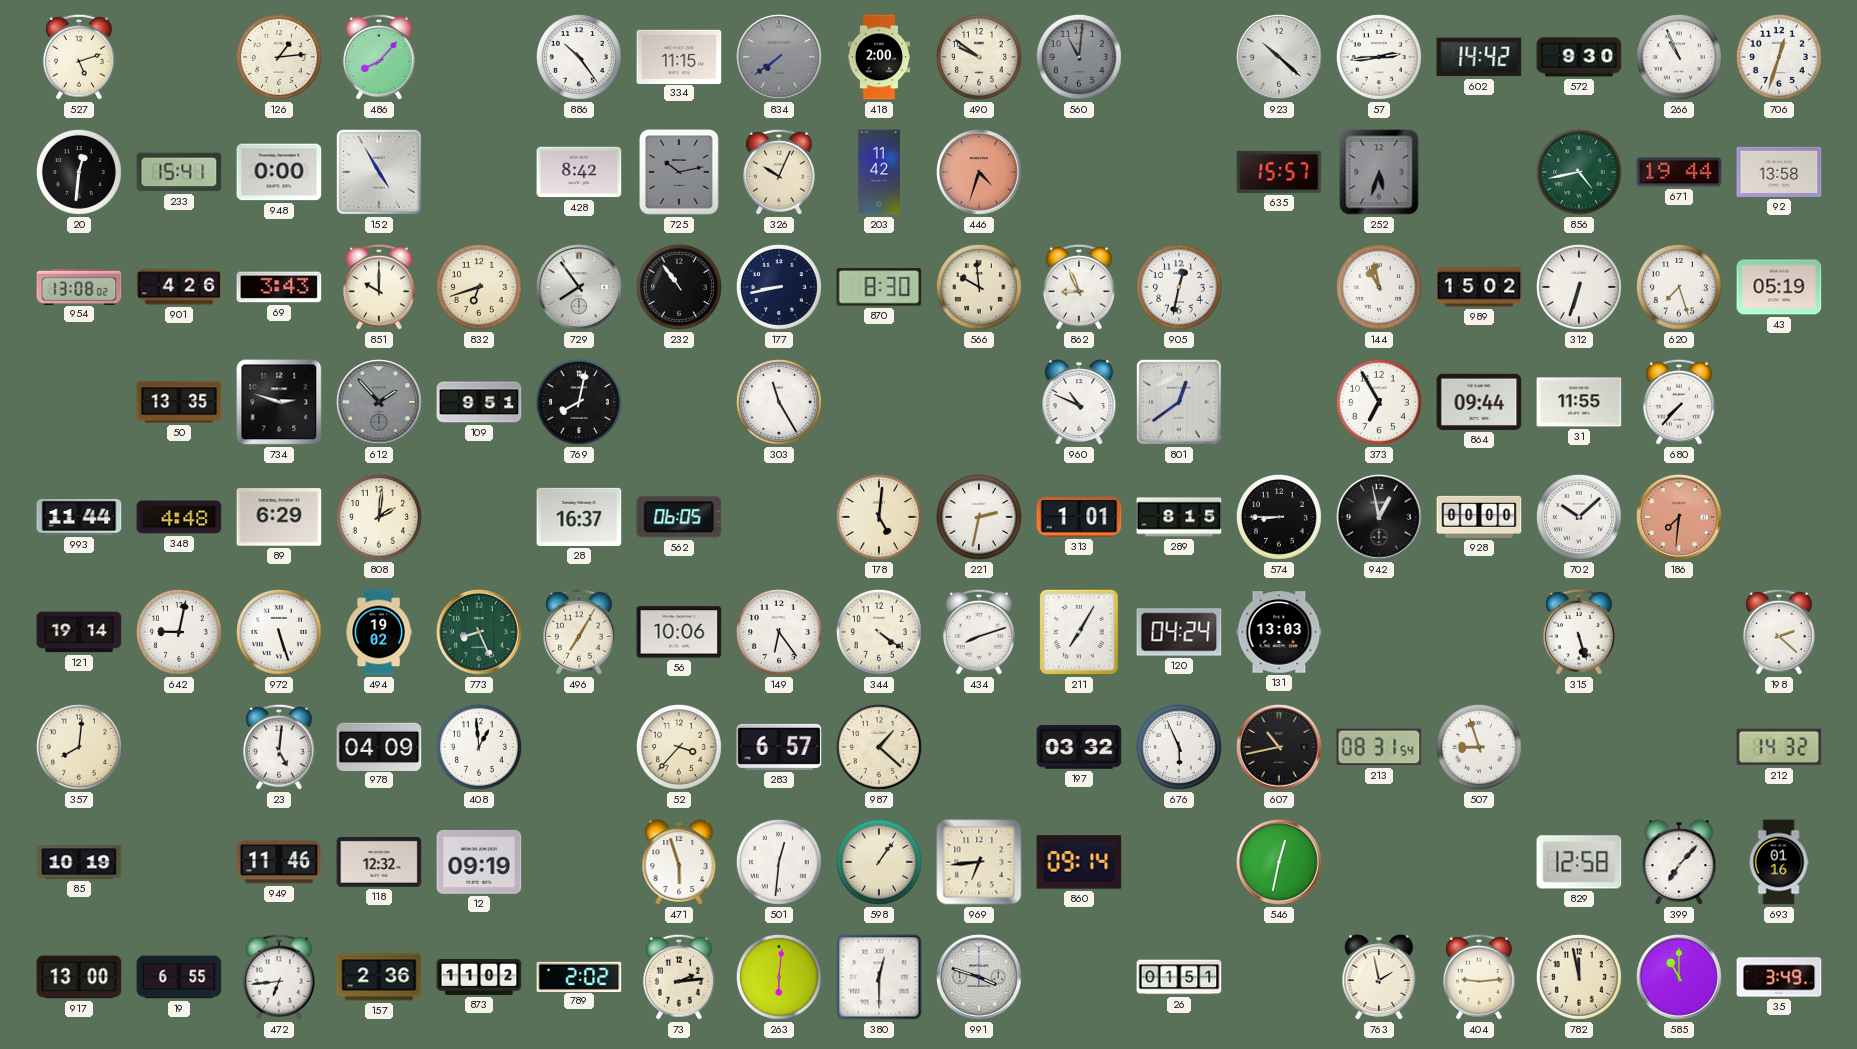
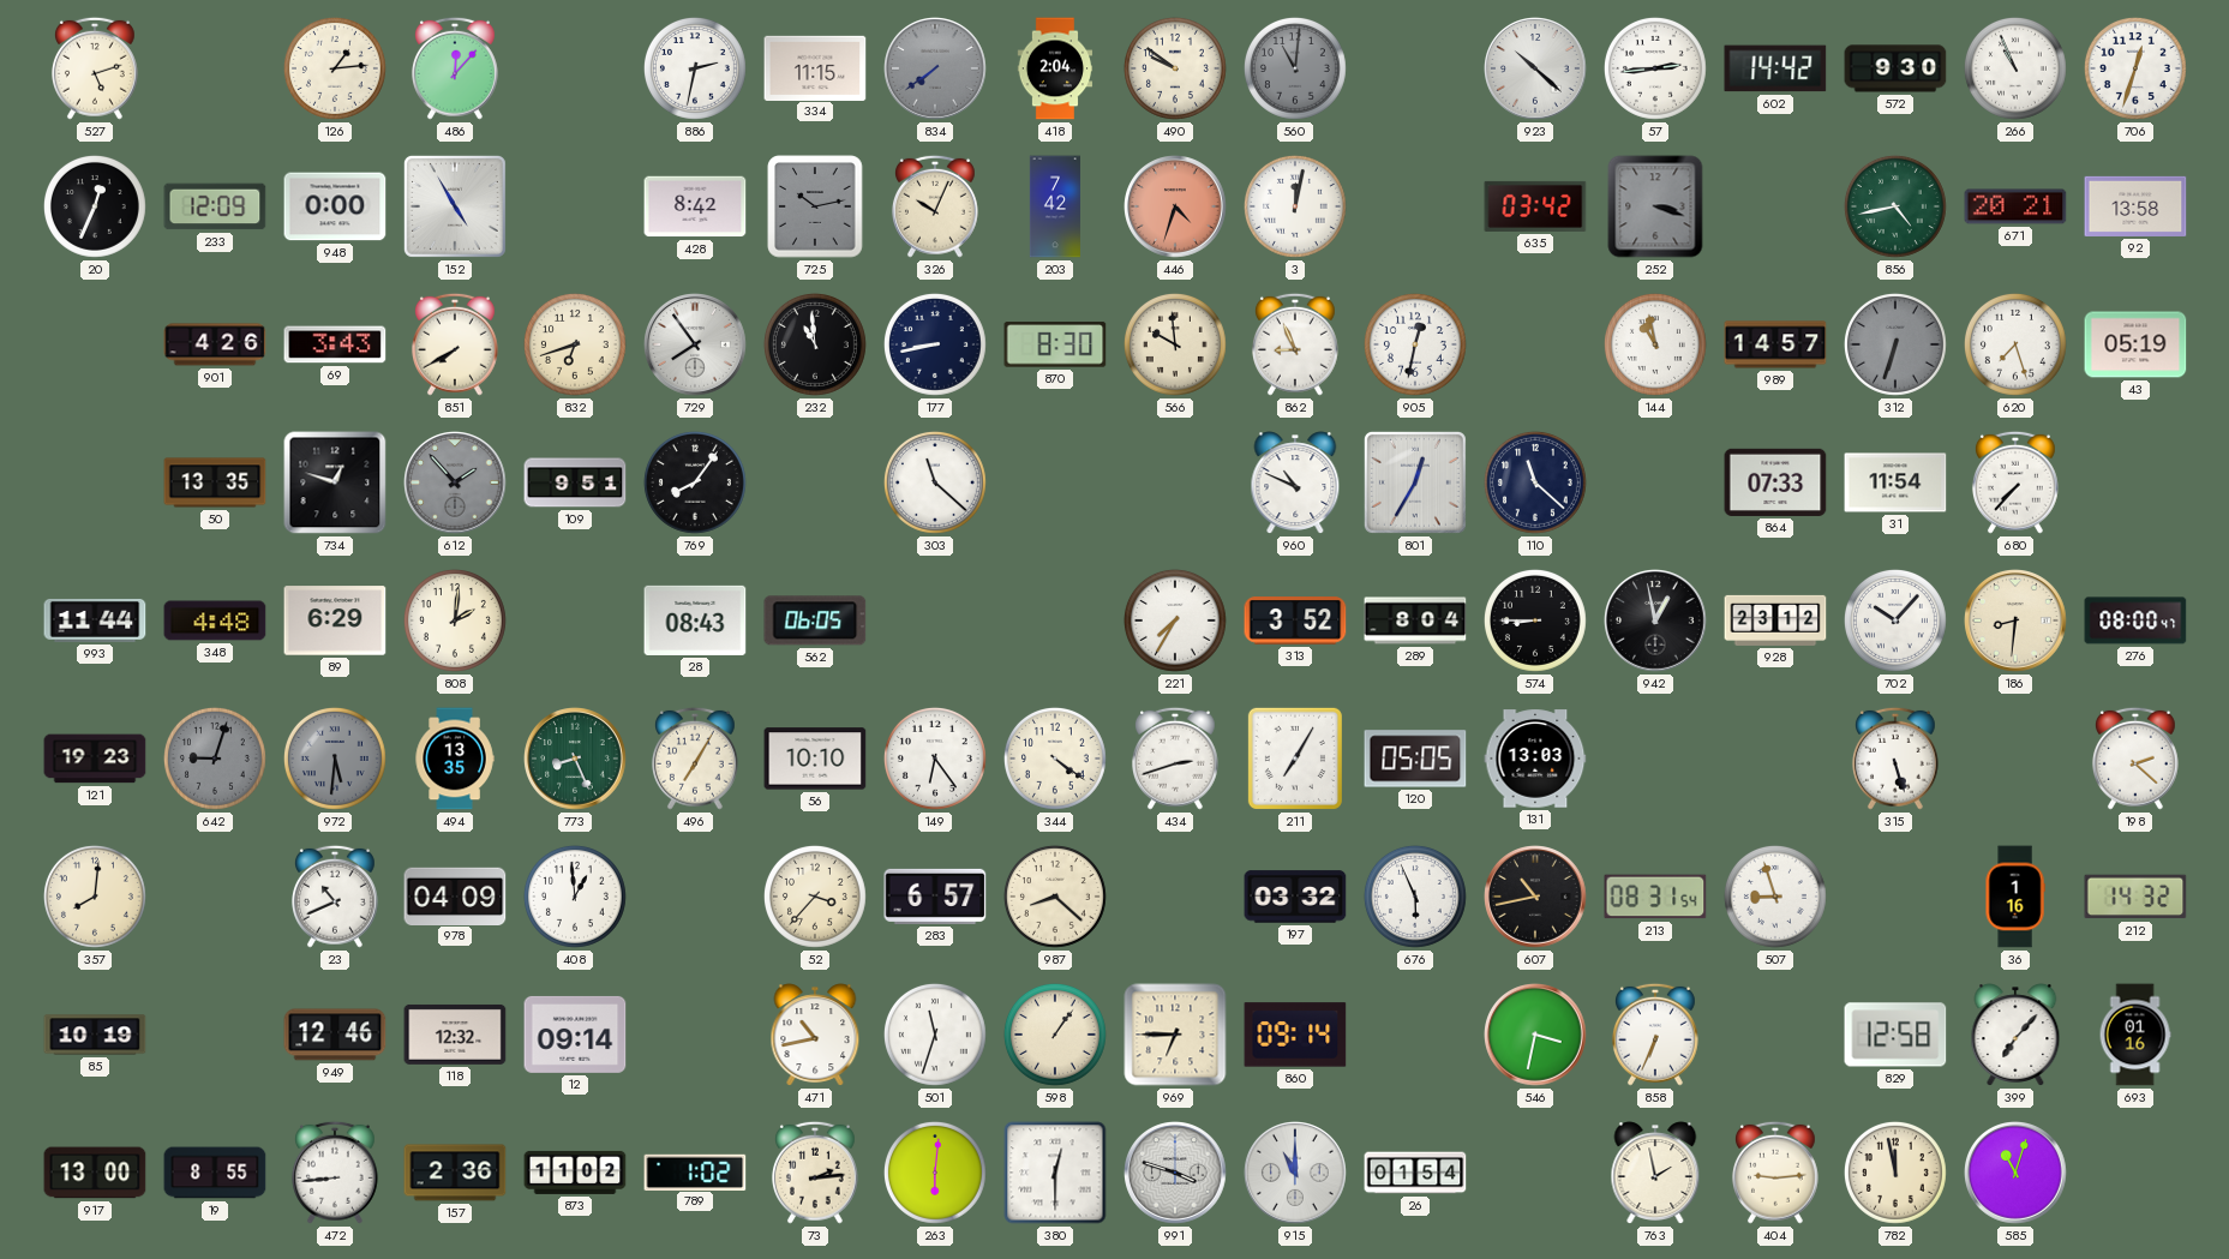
486: 8:07 -> 12:07
886: 10:24 -> 2:32
418: 2:00 -> 2:04
20: 12:31 -> 12:34
233: 15:41 -> 12:09
203: 11:42 -> 7:42
3: none -> 12:02
635: 15:57 -> 03:42
252: 5:33 -> 3:18
671: 19:44 -> 20:21
954: 13:08 -> none
851: 10:00 -> 7:40
232: 10:54 -> 10:59
989: 15:02 -> 14:57
312 dial: white -> grey
734: 2:48 -> 12:48
769: 8:02 -> 8:06
303: 11:25 -> 11:22
801: 12:39 -> 12:35
110: none -> 11:22
373: 6:55 -> none
864: 09:44 -> 07:33
31: 11:55 -> 11:54
28: 16:37 -> 08:43
178: 5:01 -> none
221: 2:32 -> 7:35
313: 1:01 -> 3:52
289: 8:15 -> 8:04
928: 00:00 -> 23:12
702: 10:08 -> 10:07
186: 7:31 -> 8:31
186 dial: salmon -> cream
276: none -> 08:00
121: 19:14 -> 19:23
642: 9:02 -> 9:03
642 dial: white -> grey
972: 5:27 -> 5:31
972 dial: white -> grey
494: 19:02 -> 13:35
56: 10:06 -> 10:10
434: 8:12 -> 2:42
120: 04:24 -> 05:05
23: 5:01 -> 10:41
987: 1:22 -> 8:22
36: none -> 1:16
949: 11:46 -> 12:46
12: 09:19 -> 09:14
471: 5:57 -> 10:43
501: 12:31 -> 11:33
969: 6:44 -> 6:45
546: 12:32 -> 3:32
858: none -> 6:34
19: 6:55 -> 8:55
472: 6:44 -> 8:44
789: 2:02 -> 1:02
915: none -> 11:00
26: 01:51 -> 01:54
585: 11:00 -> 11:03
35: 3:49 -> none
